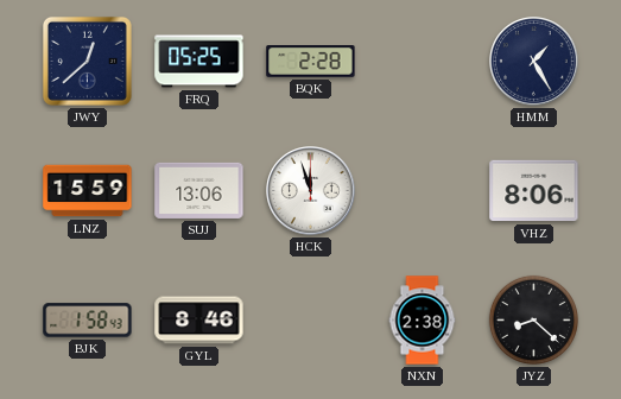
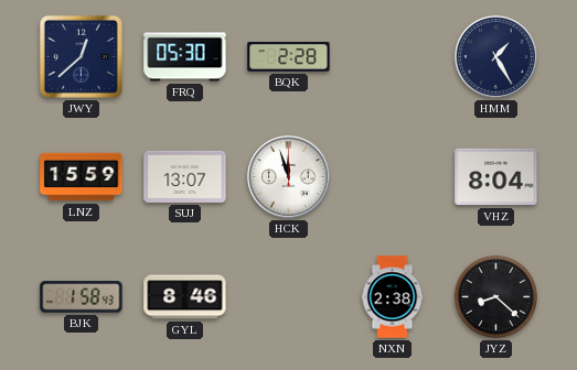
FRQ: 05:25 -> 05:30
SUJ: 13:06 -> 13:07
VHZ: 8:06 -> 8:04
